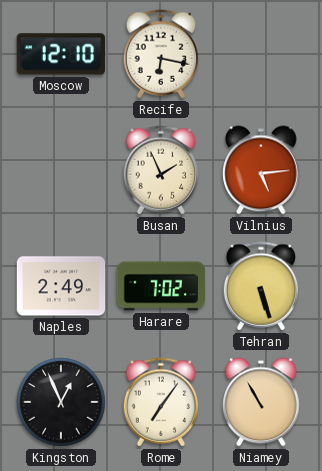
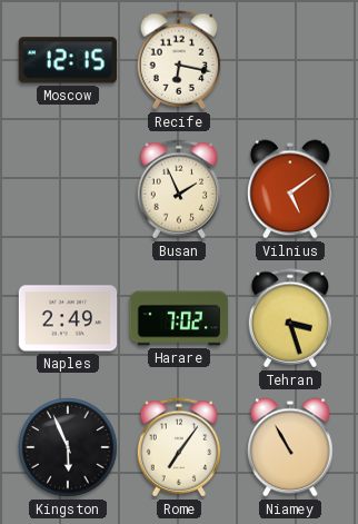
Moscow: 12:10 -> 12:15
Vilnius: 5:14 -> 5:09
Tehran: 5:27 -> 3:27
Kingston: 12:56 -> 5:56
